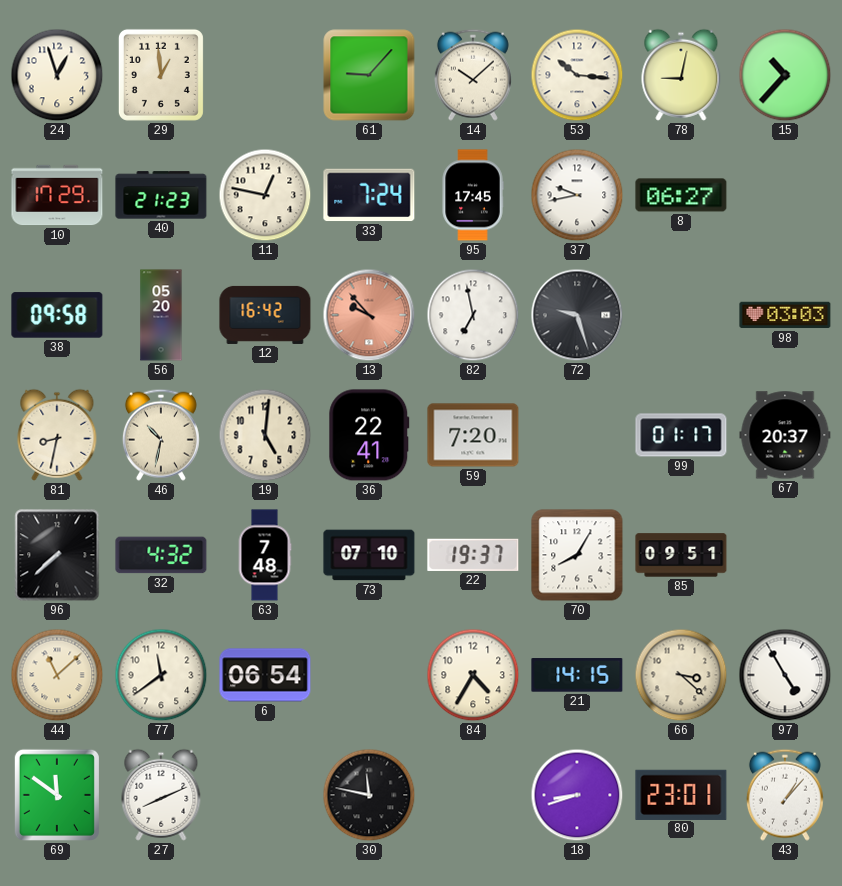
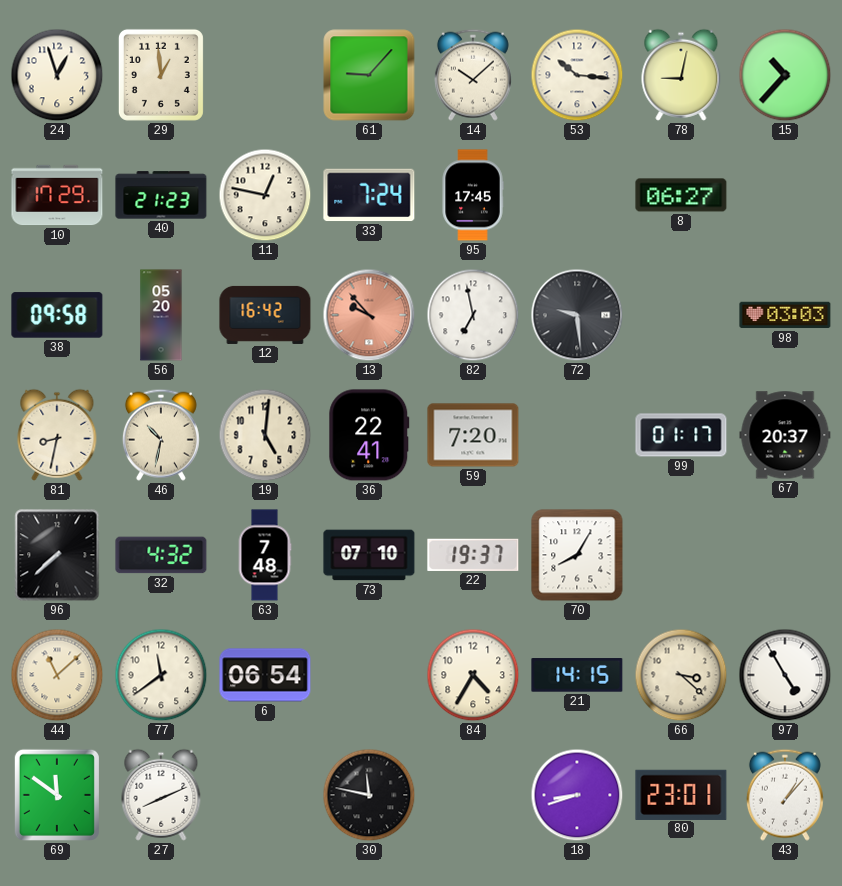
37: 9:43 -> none
72: 9:27 -> 9:29
85: 09:51 -> none
